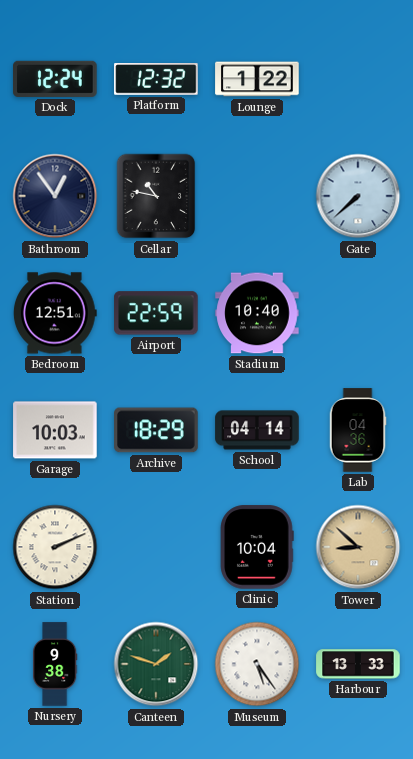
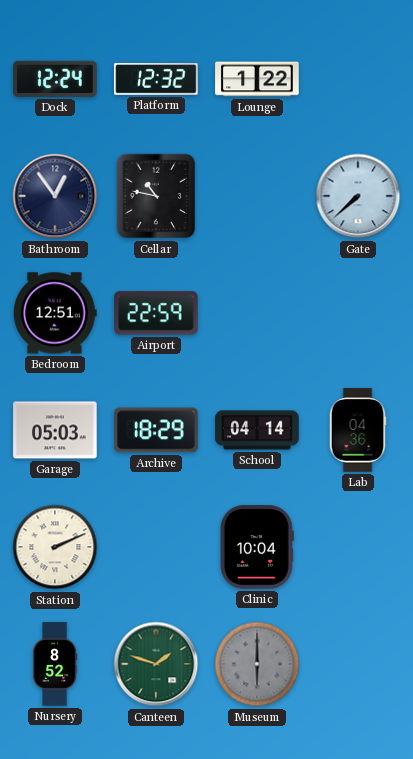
Stadium: 10:40 -> none
Garage: 10:03 -> 05:03
Tower: 8:52 -> none
Nursery: 9:38 -> 8:52
Museum: 5:24 -> 6:00
Museum dial: white -> grey
Harbour: 13:33 -> none
